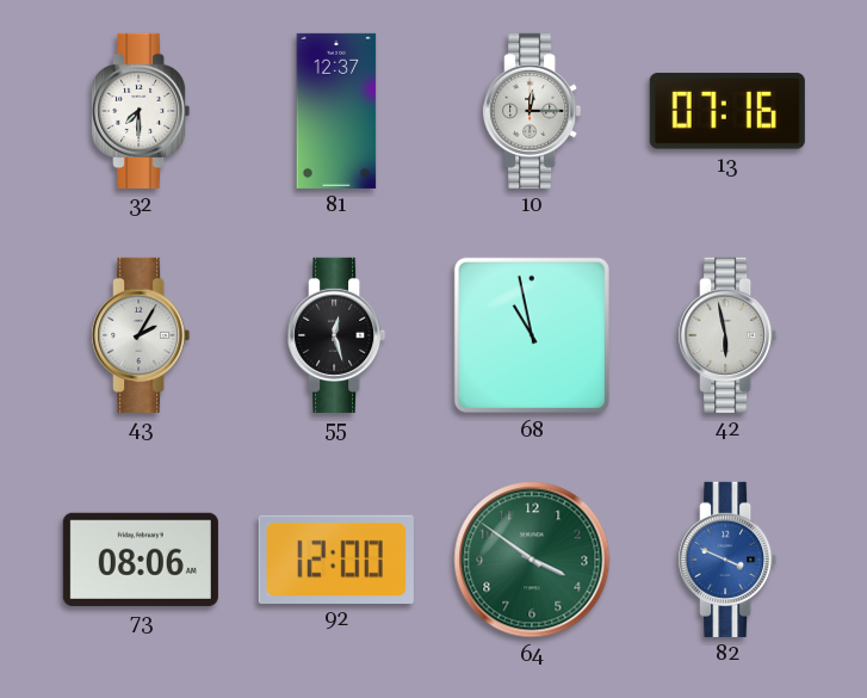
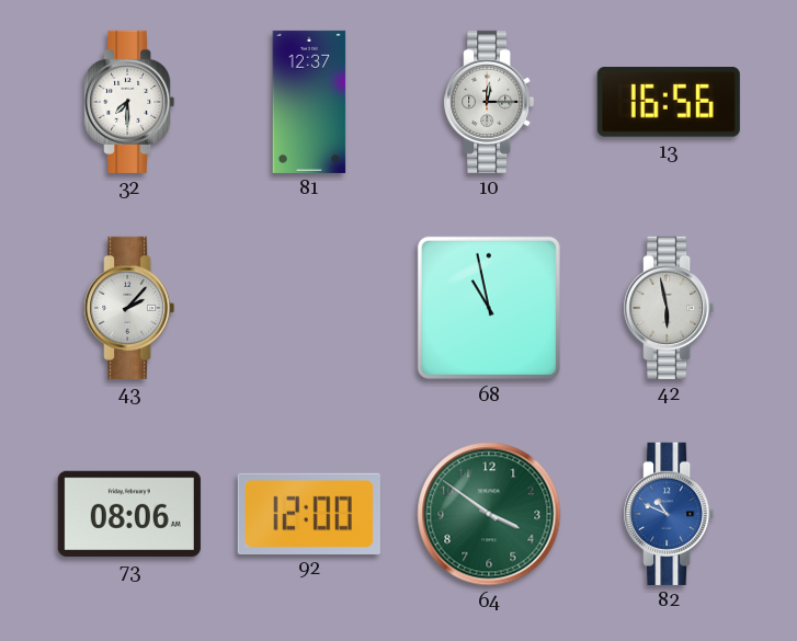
13: 07:16 -> 16:56
43: 2:05 -> 2:07
55: 12:27 -> none
82: 3:49 -> 10:49
